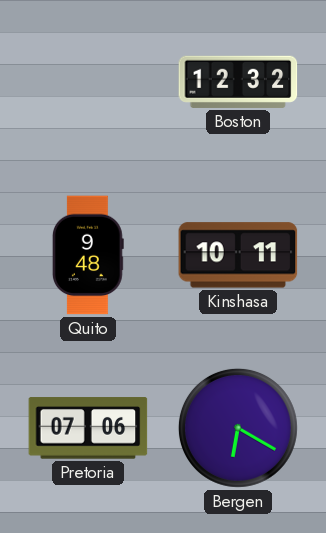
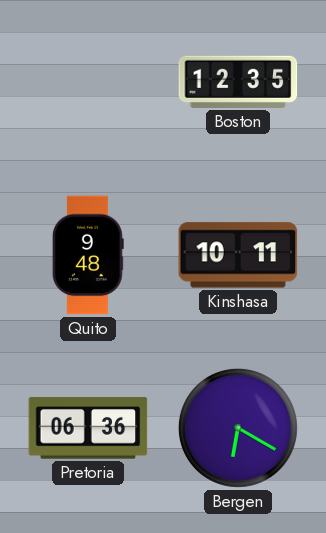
Boston: 12:32 -> 12:35
Pretoria: 07:06 -> 06:36
